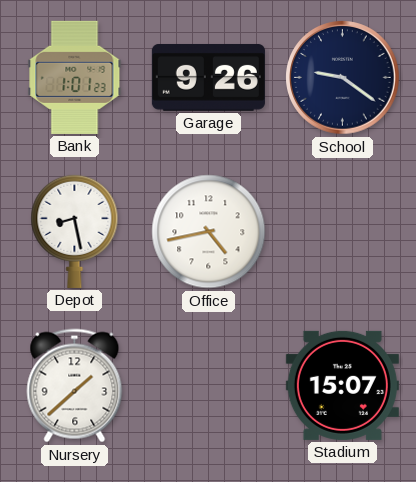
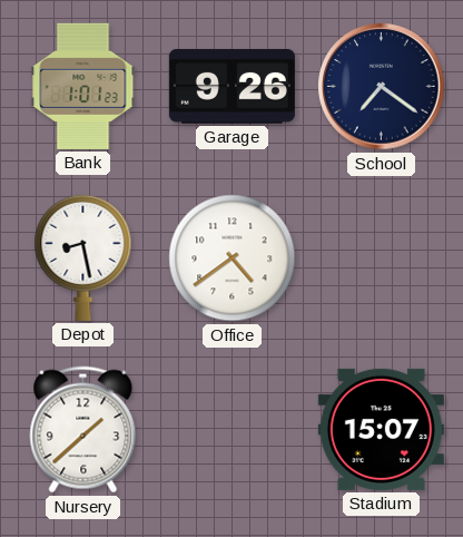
School: 9:21 -> 7:21
Office: 4:43 -> 4:39
